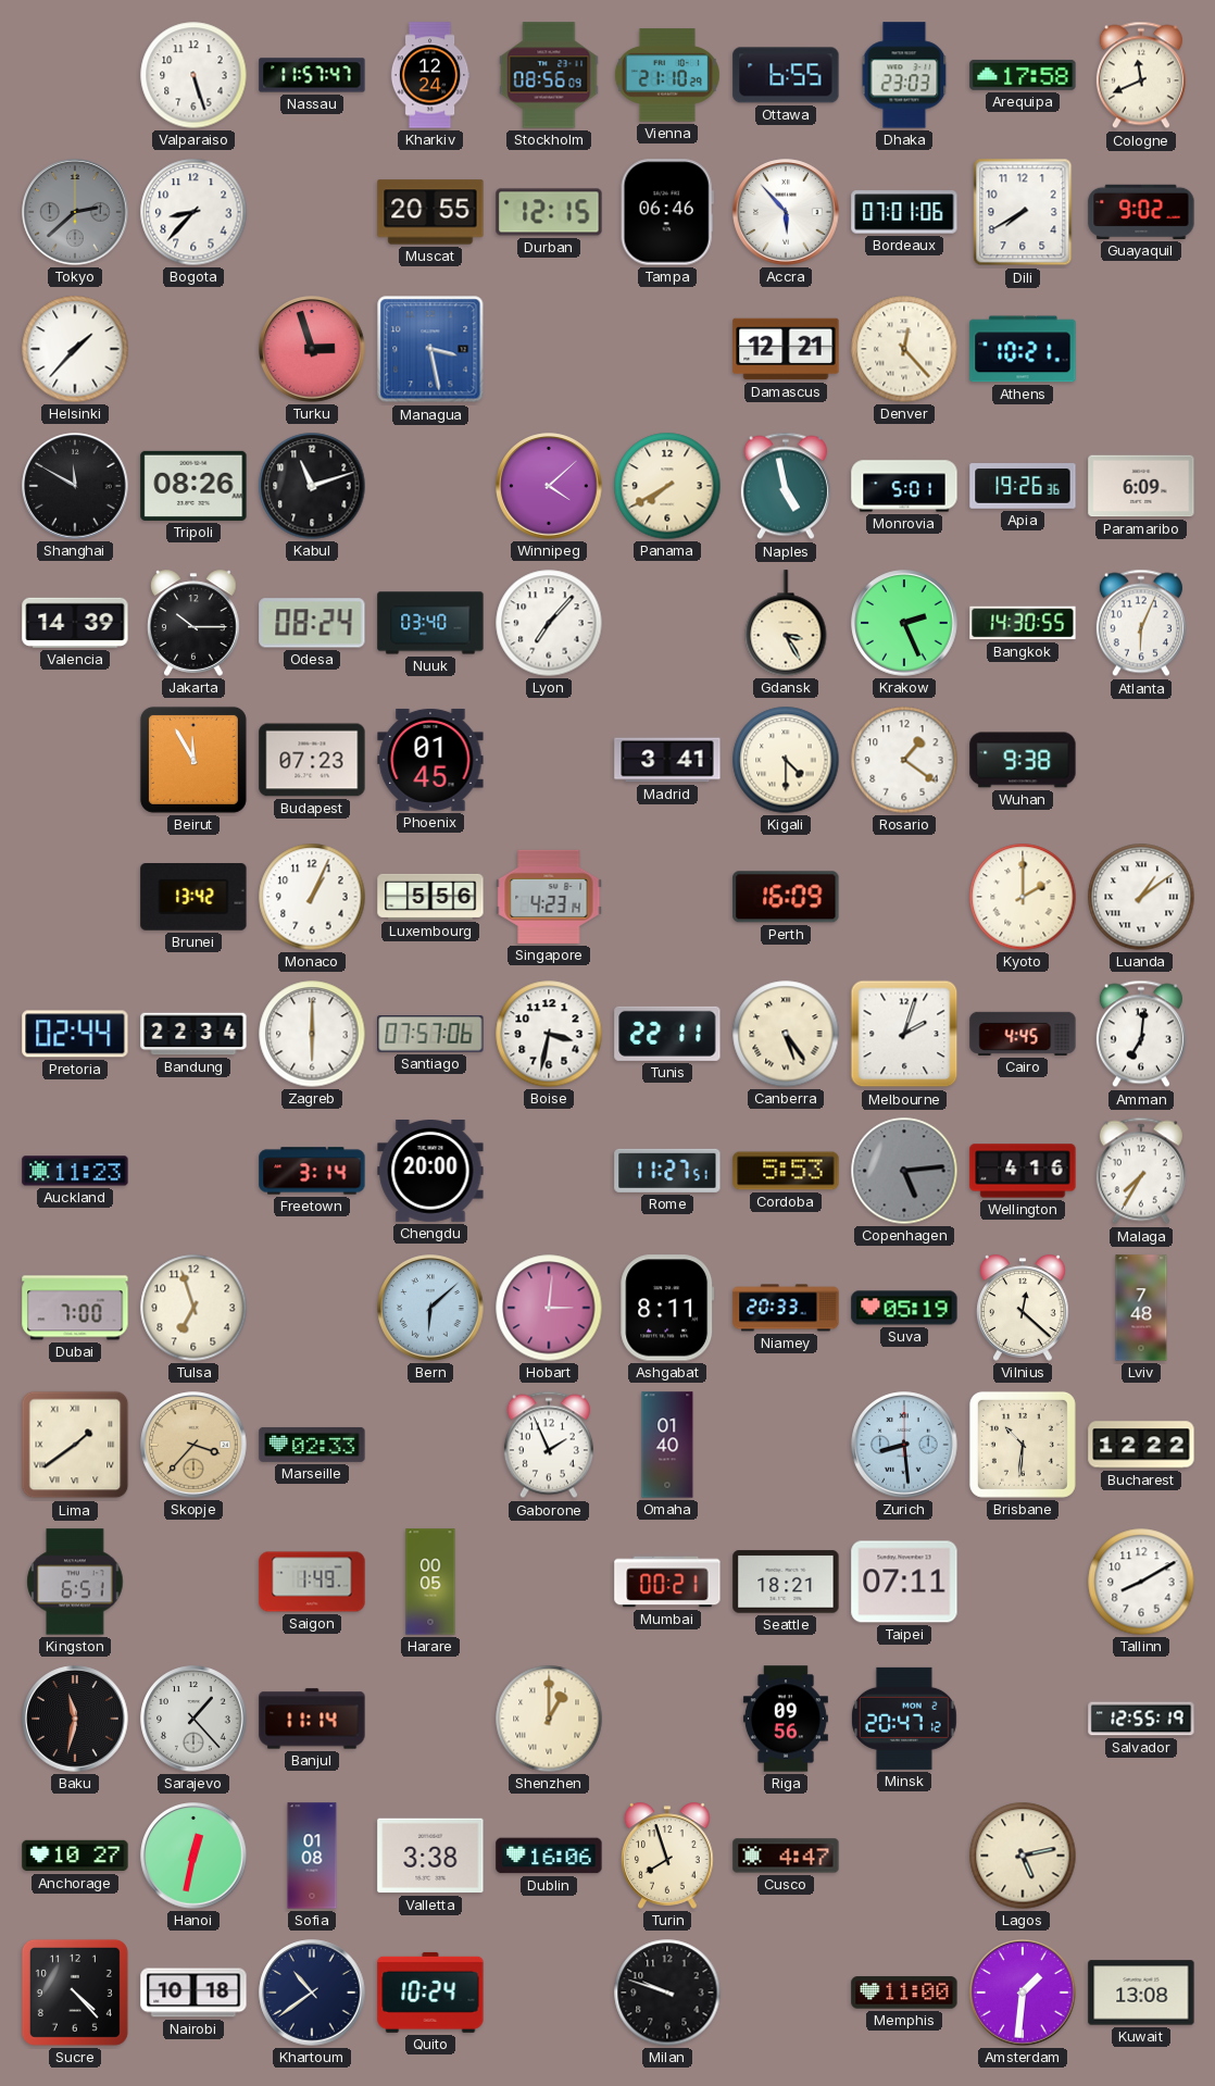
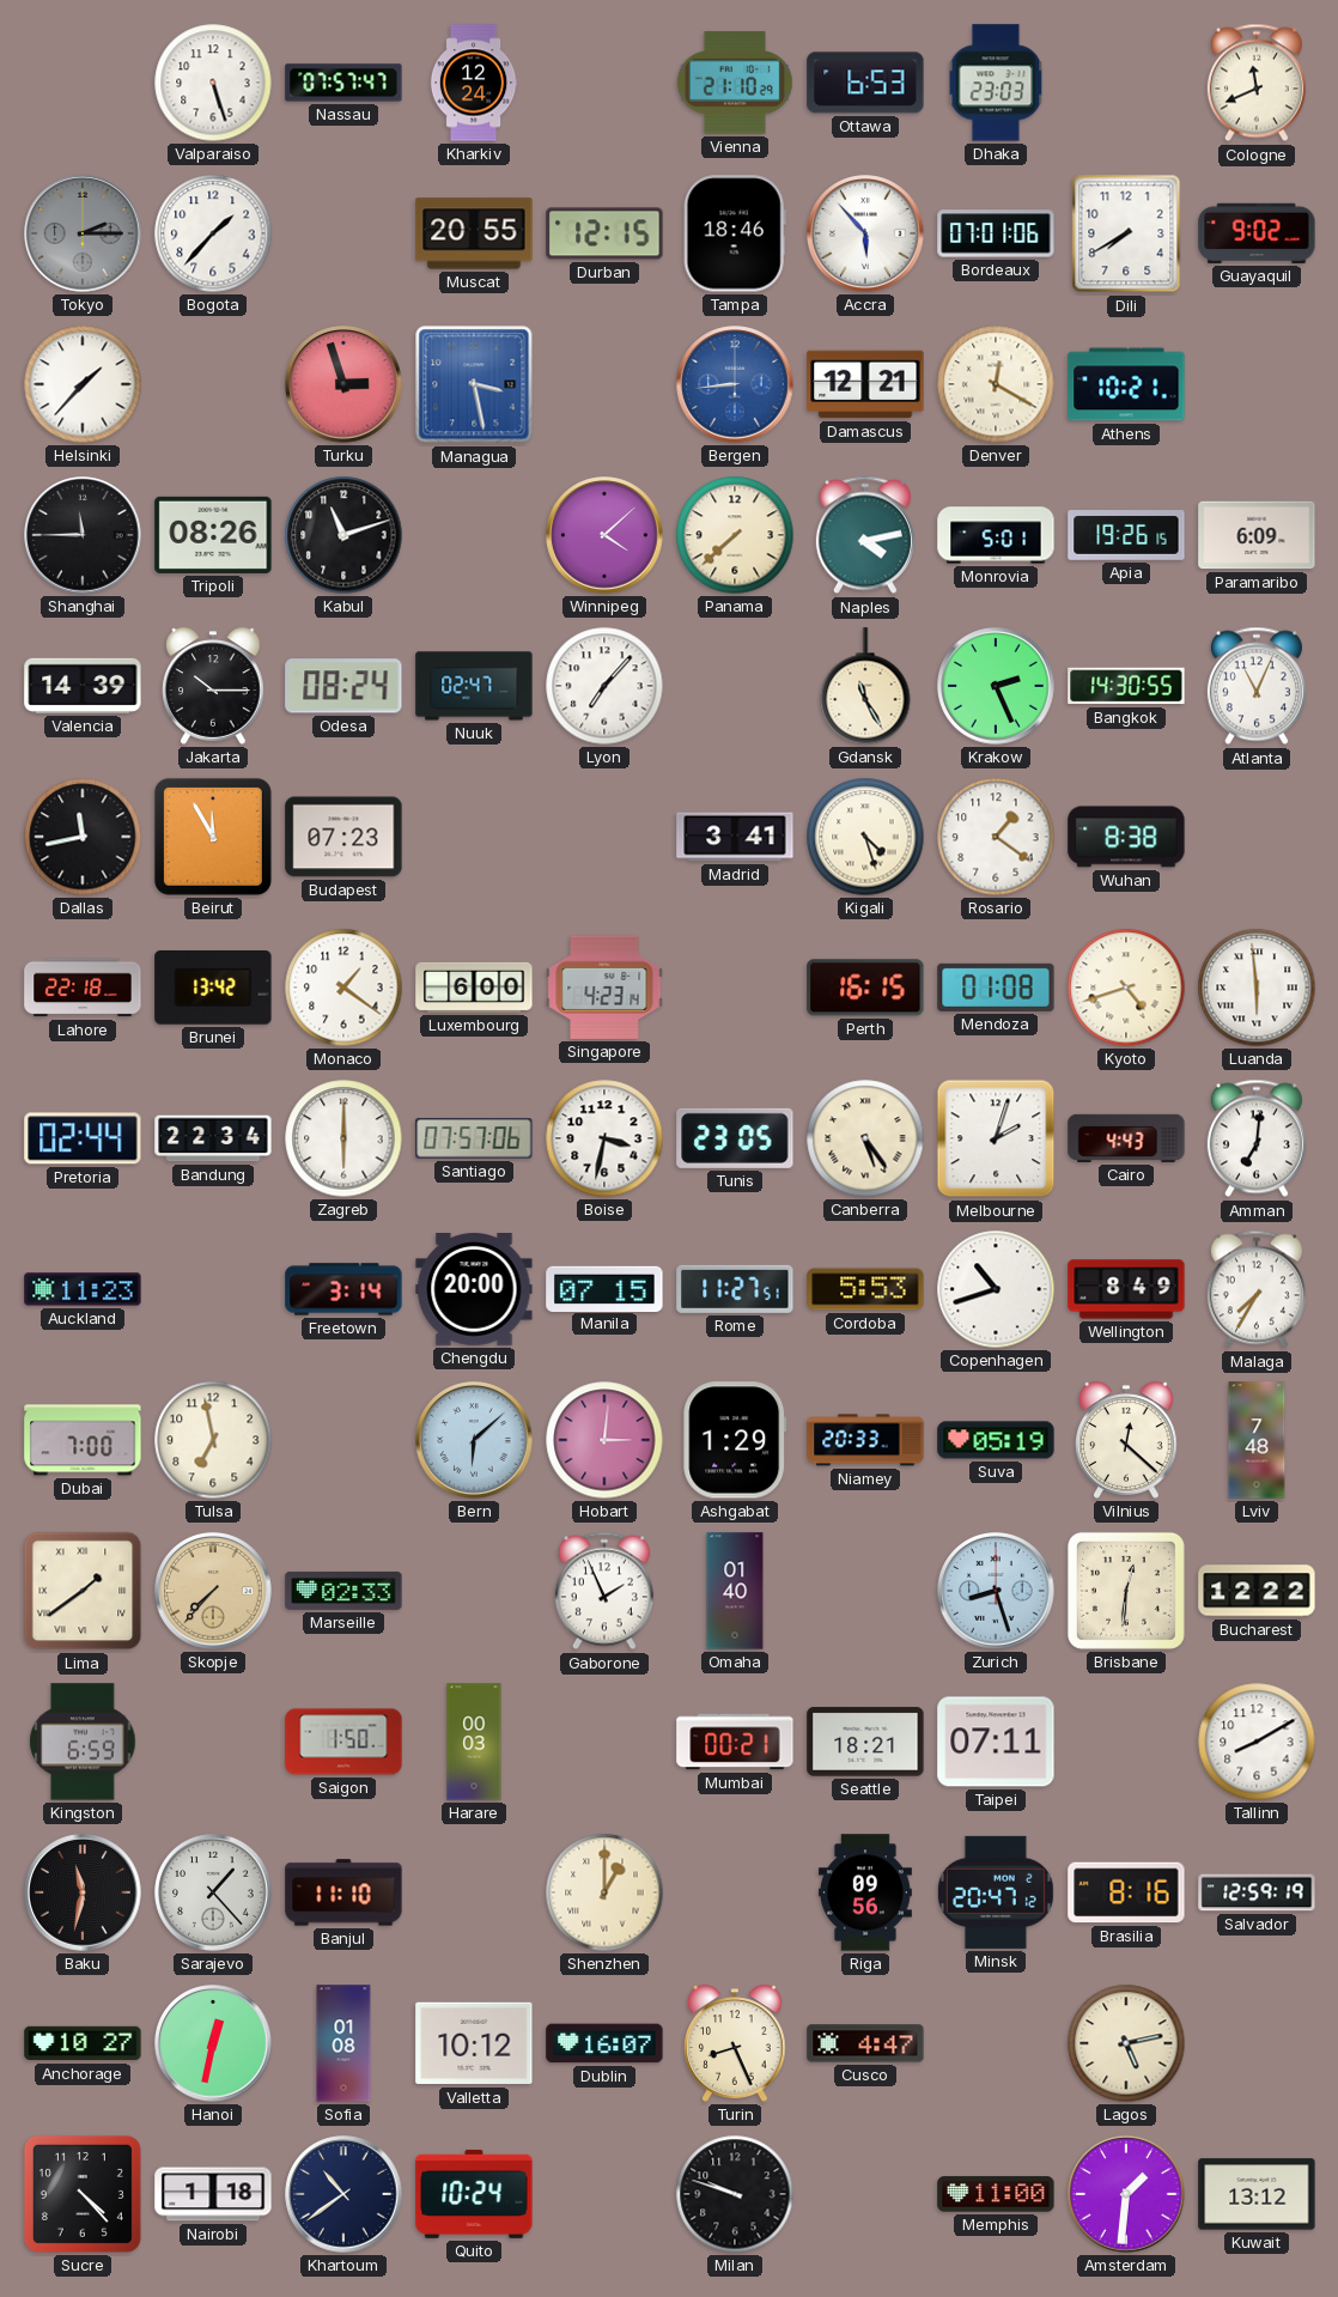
Nassau: 11:57 -> 07:57
Stockholm: 08:56 -> none
Ottawa: 6:55 -> 6:53
Arequipa: 17:58 -> none
Tokyo: 2:38 -> 2:15
Bogota: 8:37 -> 1:37
Tampa: 06:46 -> 18:46
Bergen: none -> 8:44
Denver: 12:23 -> 12:20
Shanghai: 11:50 -> 11:45
Panama: 7:40 -> 7:38
Naples: 4:58 -> 4:13
Apia: 19:26:36 -> 19:26:15
Nuuk: 03:40 -> 02:47
Gdansk: 3:25 -> 11:25
Atlanta: 6:04 -> 11:04
Dallas: none -> 11:43
Phoenix: 01:45 -> none
Kigali: 4:30 -> 4:27
Wuhan: 9:38 -> 8:38
Lahore: none -> 22:18
Monaco: 1:04 -> 1:21
Luxembourg: 5:56 -> 6:00
Perth: 16:09 -> 16:15
Mendoza: none -> 01:08
Kyoto: 2:00 -> 4:42
Luanda: 1:09 -> 5:59
Tunis: 22:11 -> 23:05
Cairo: 4:45 -> 4:43
Manila: none -> 07:15
Copenhagen: 5:14 -> 10:42
Copenhagen dial: grey -> white
Wellington: 4:16 -> 8:49
Tulsa: 6:57 -> 6:58
Ashgabat: 8:11 -> 1:29
Skopje: 3:37 -> 7:37
Zurich: 8:29 -> 8:27
Brisbane: 10:31 -> 12:31
Kingston: 6:51 -> 6:59
Saigon: 1:49 -> 1:50
Harare: 00:05 -> 00:03
Banjul: 11:14 -> 11:10
Brasilia: none -> 8:16
Salvador: 12:55 -> 12:59
Valletta: 3:38 -> 10:12
Dublin: 16:06 -> 16:07
Turin: 7:57 -> 8:26
Nairobi: 10:18 -> 1:18
Kuwait: 13:08 -> 13:12
